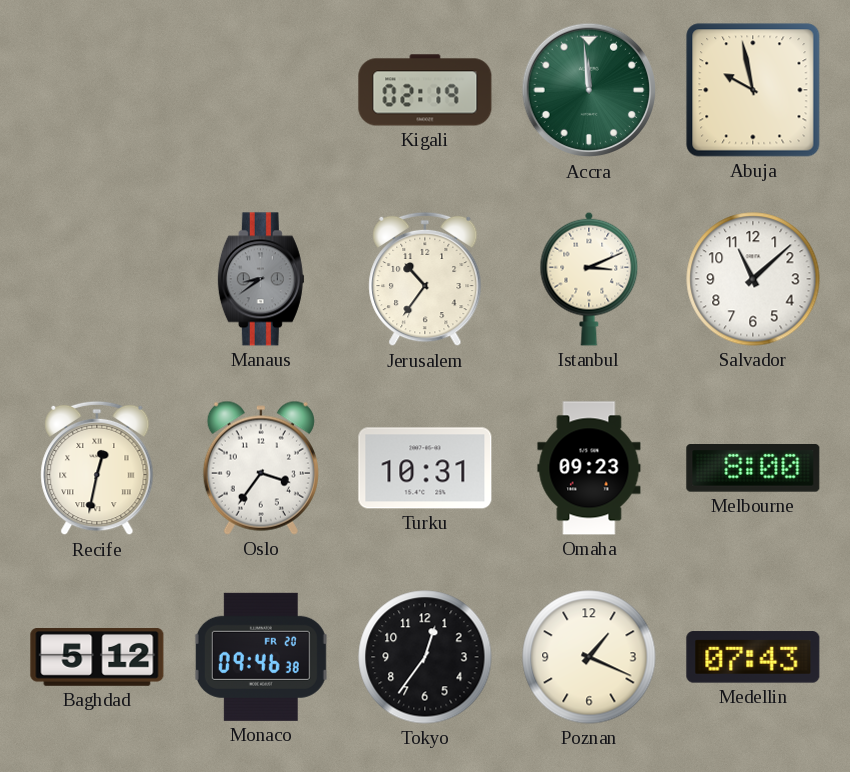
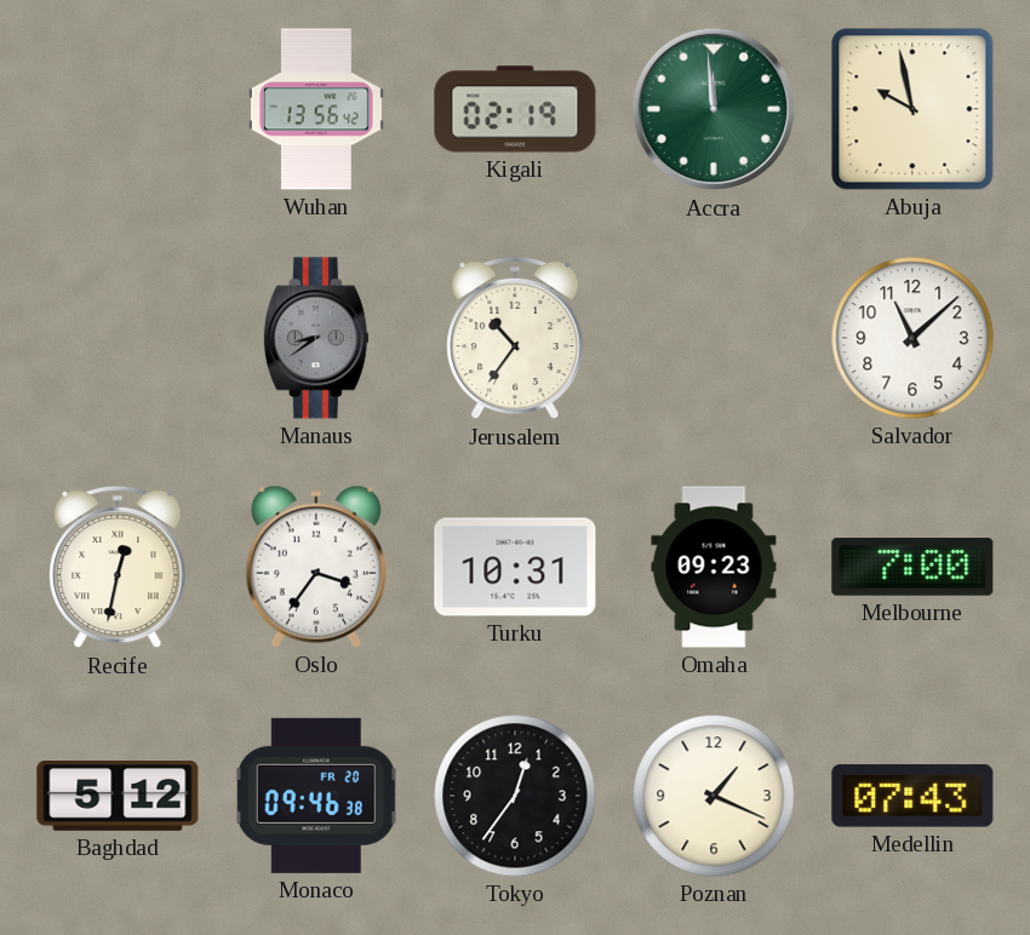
Wuhan: none -> 13:56
Istanbul: 3:11 -> none
Melbourne: 8:00 -> 7:00
